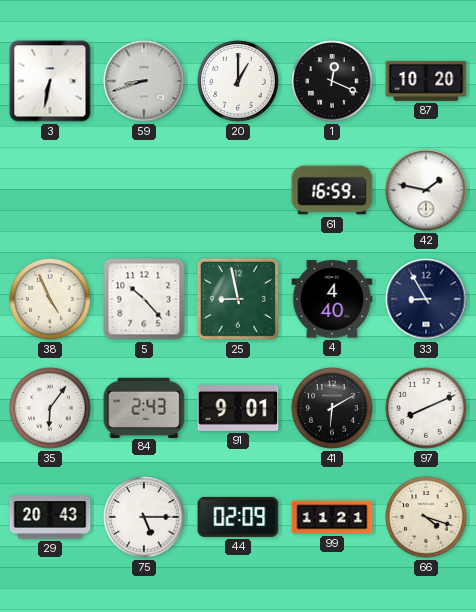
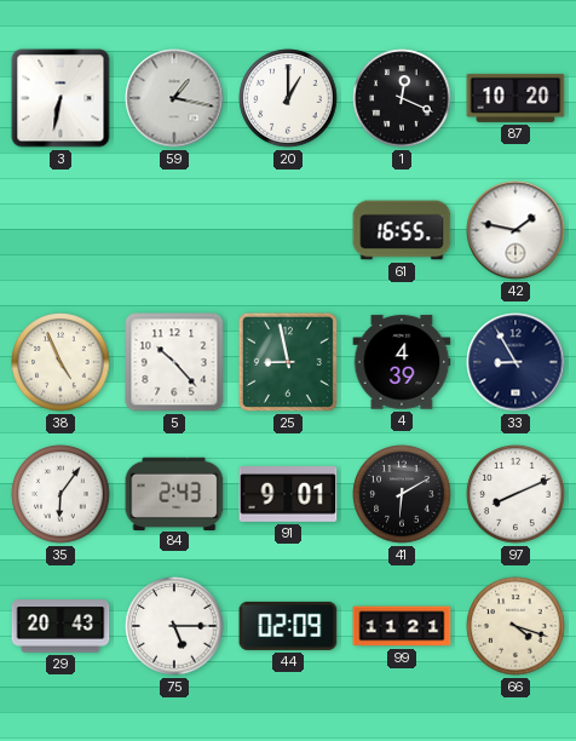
59: 8:42 -> 1:17
61: 16:59 -> 16:55
4: 4:40 -> 4:39
